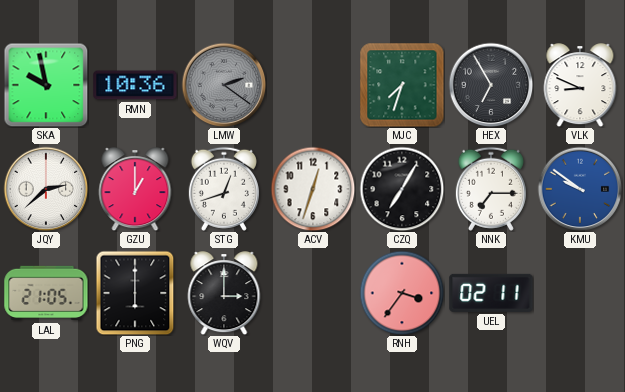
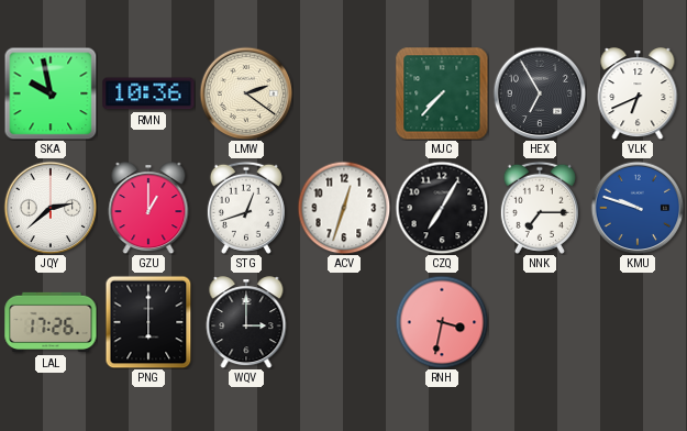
LMW dial: grey -> cream
MJC: 7:33 -> 7:37
VLK: 8:49 -> 6:41
KMU: 9:51 -> 9:48
LAL: 21:05 -> 17:26
RNH: 3:36 -> 3:32
UEL: 02:11 -> none
